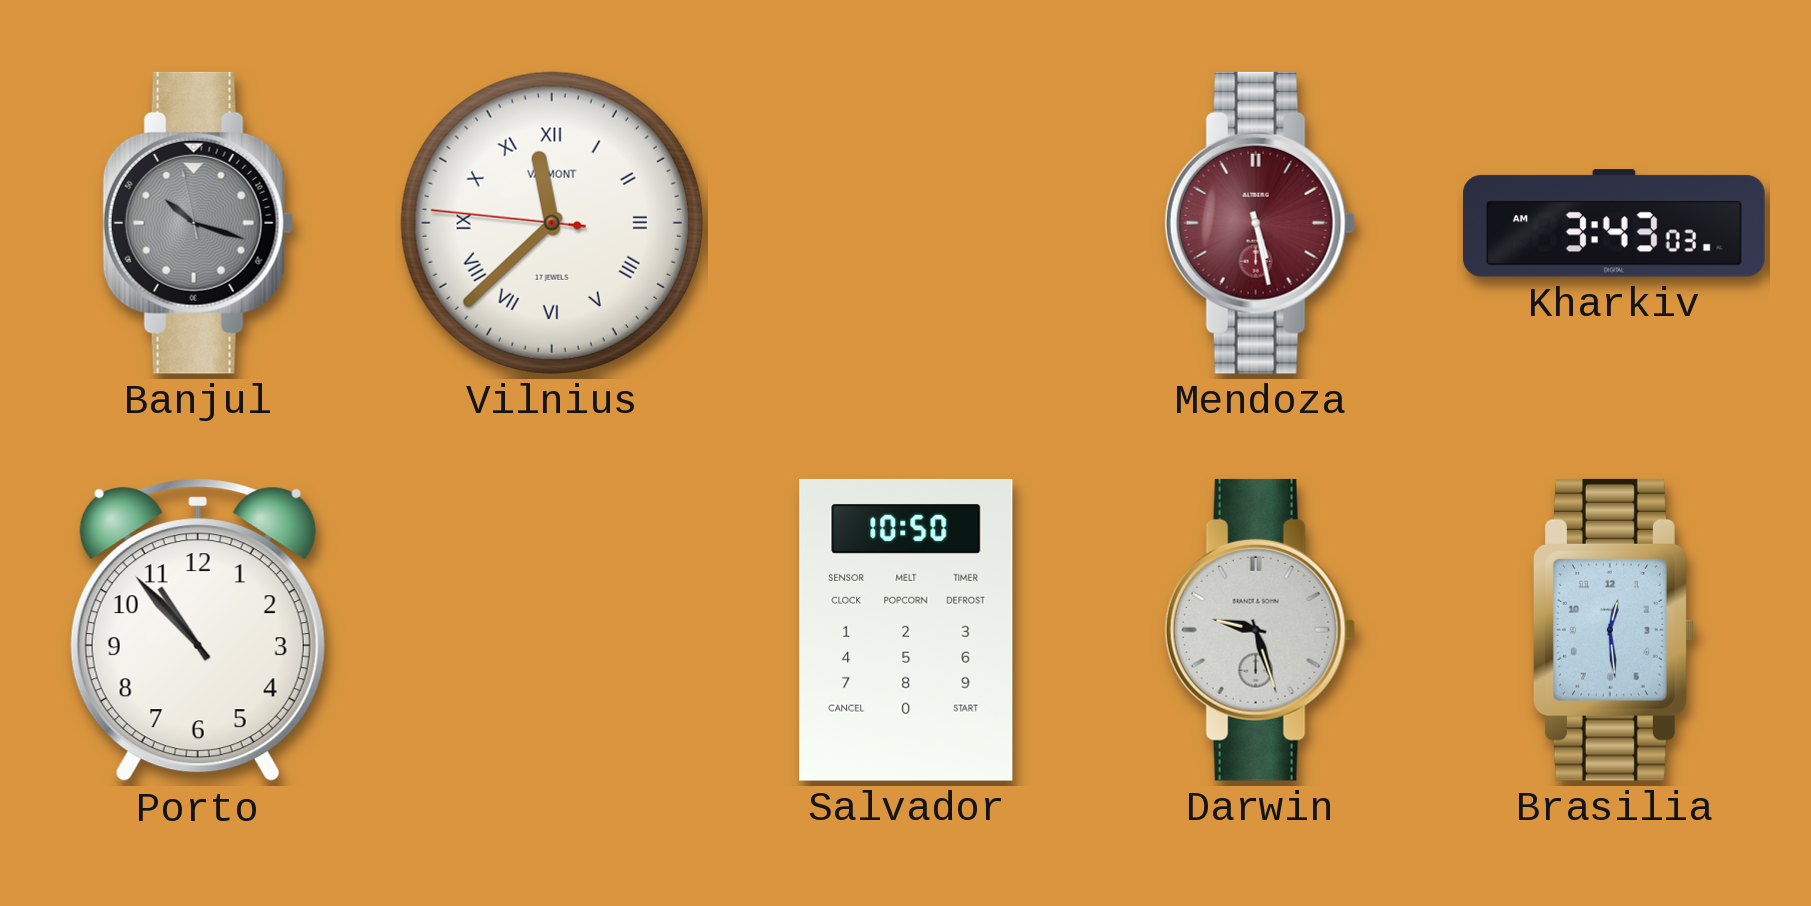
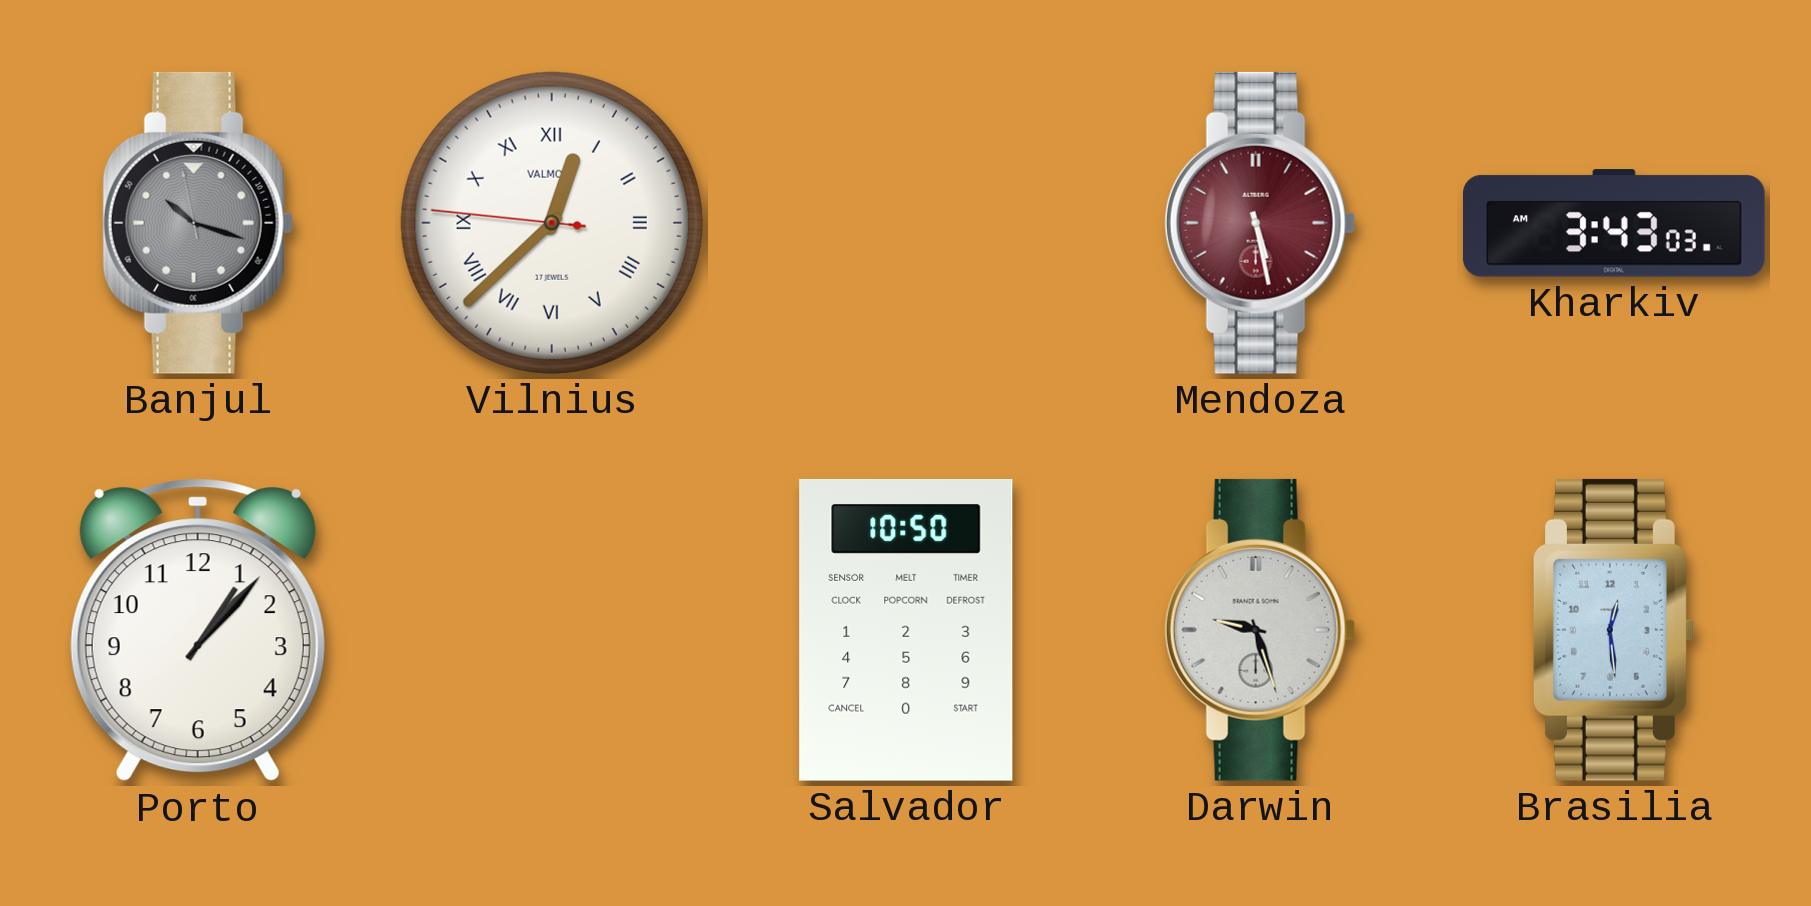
Vilnius: 11:37 -> 12:37
Porto: 10:53 -> 1:07
